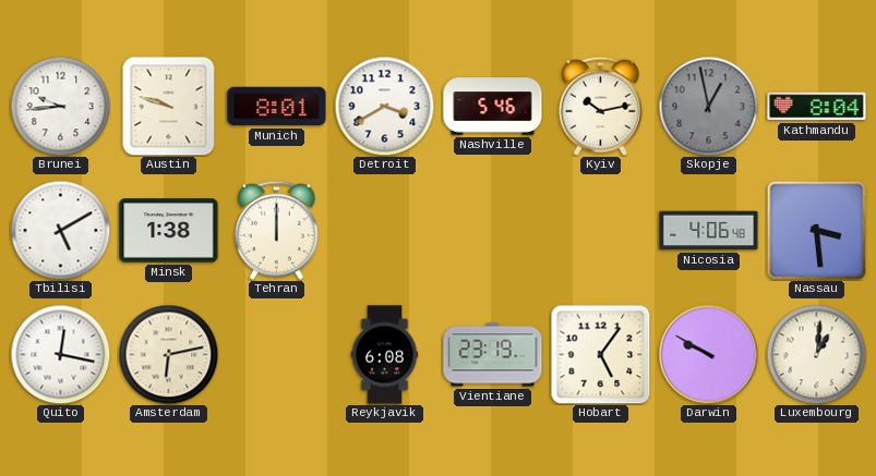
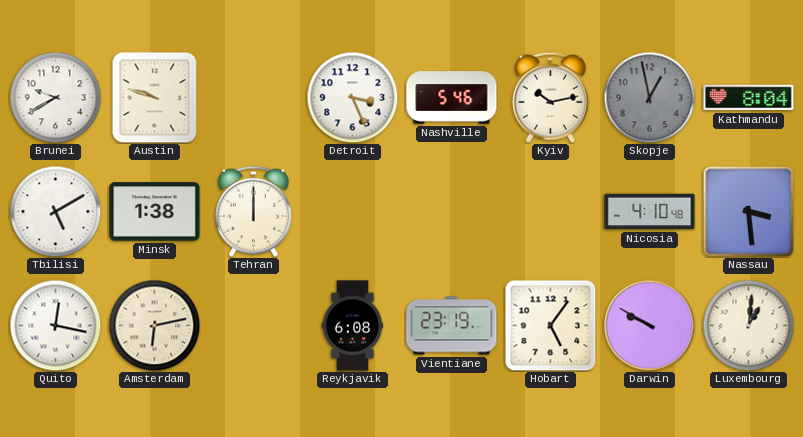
Brunei: 9:44 -> 9:40
Munich: 8:01 -> none
Detroit: 3:40 -> 3:26
Nicosia: 4:06 -> 4:10
